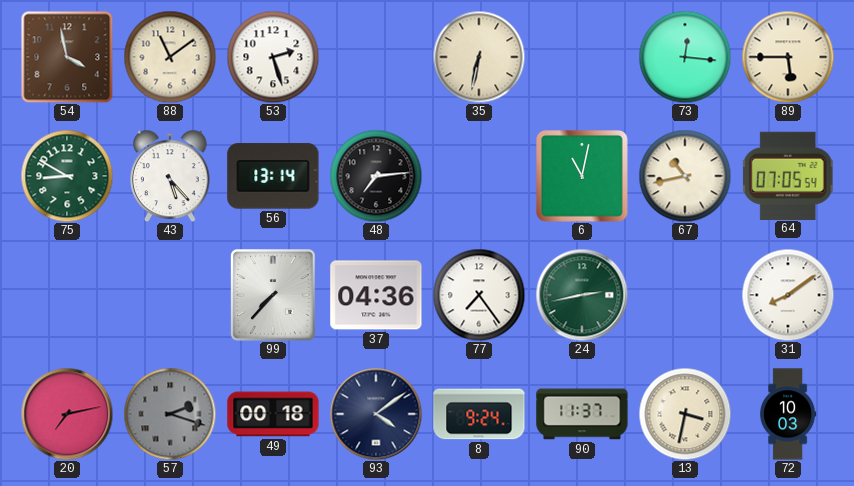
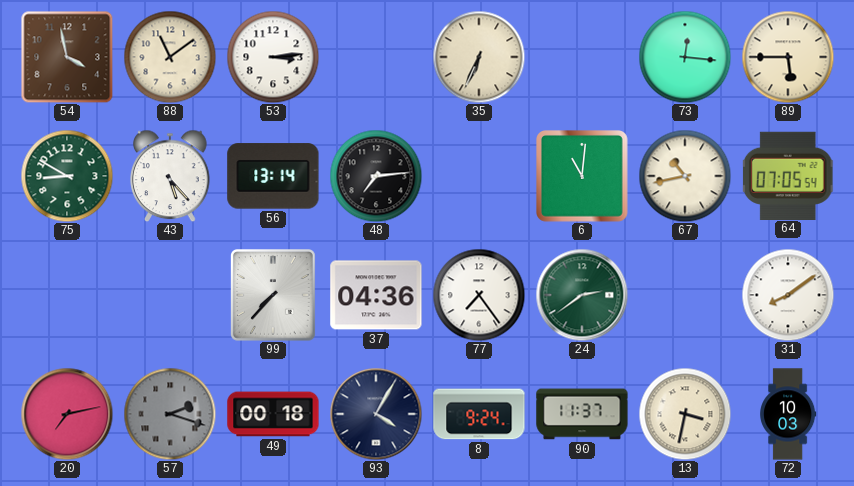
53: 2:27 -> 3:14
35: 6:32 -> 6:34
6: 11:02 -> 11:01
24: 2:43 -> 2:39
93: 4:09 -> 4:05
